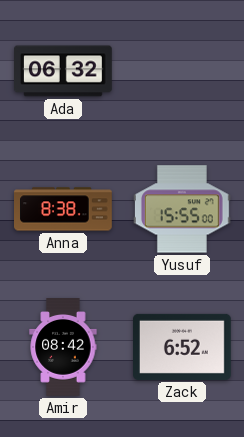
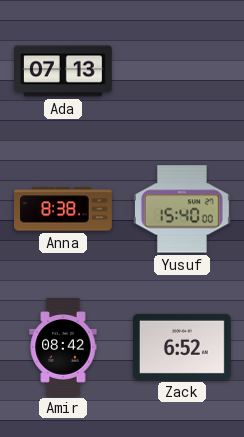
Ada: 06:32 -> 07:13
Yusuf: 15:55 -> 15:40
